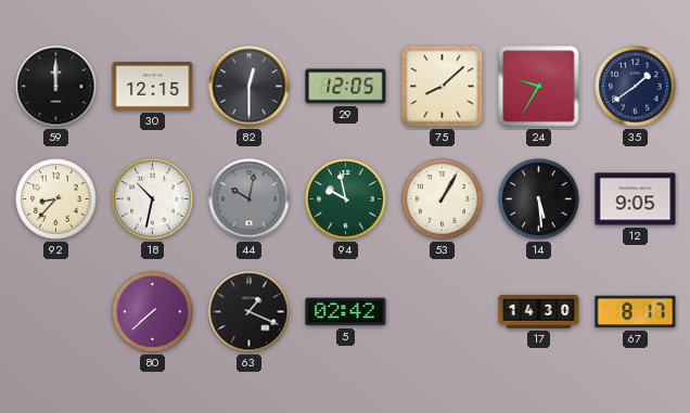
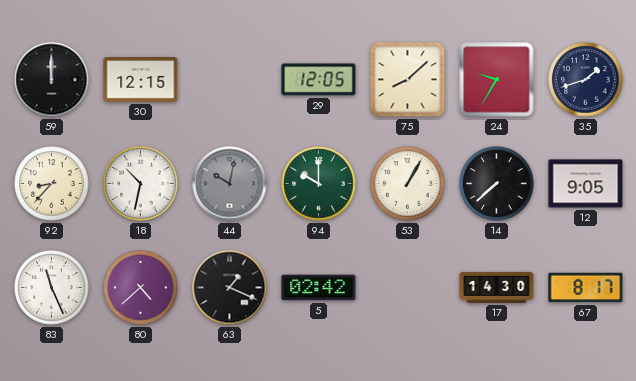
82: 12:30 -> none
35: 1:39 -> 1:42
94: 9:58 -> 10:00
14: 5:29 -> 7:38
83: none -> 11:26
80: 7:38 -> 4:38
